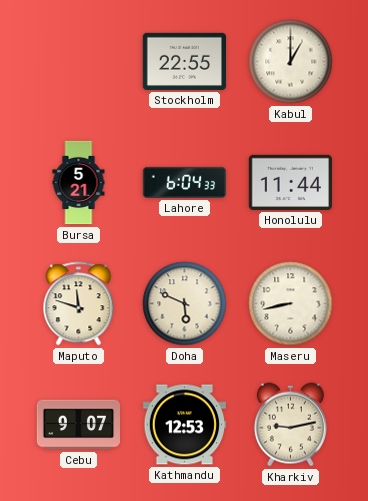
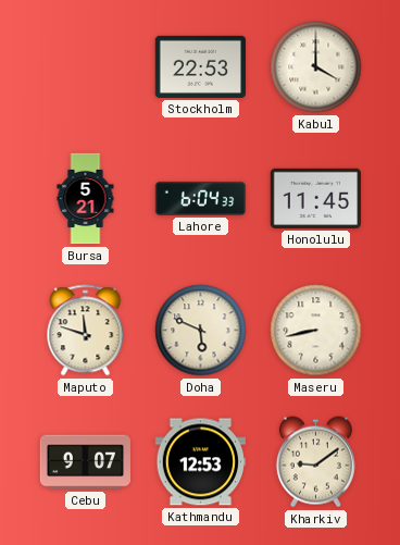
Stockholm: 22:55 -> 22:53
Kabul: 1:00 -> 4:00
Honolulu: 11:44 -> 11:45
Kharkiv: 9:13 -> 9:09
